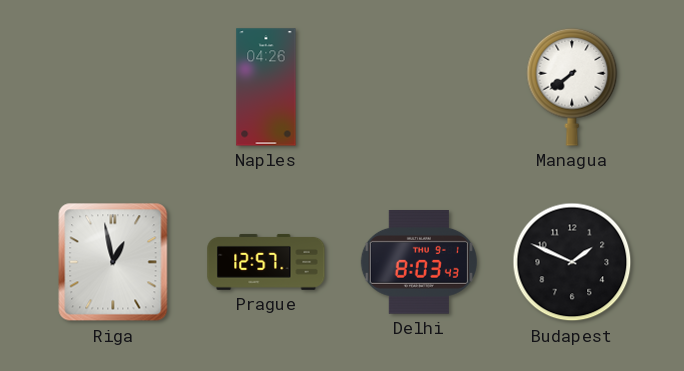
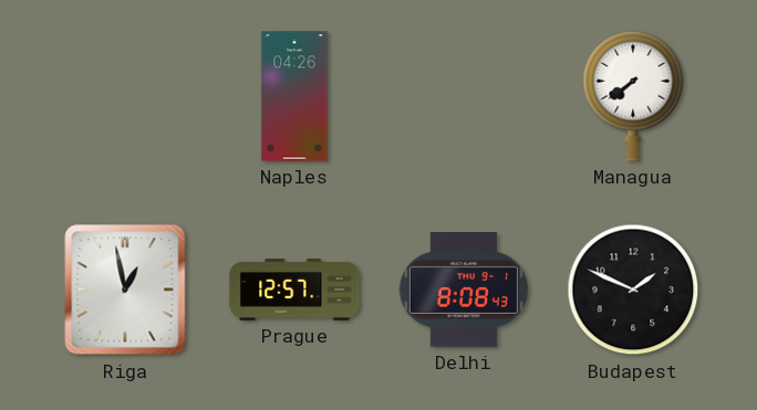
Delhi: 8:03 -> 8:08
